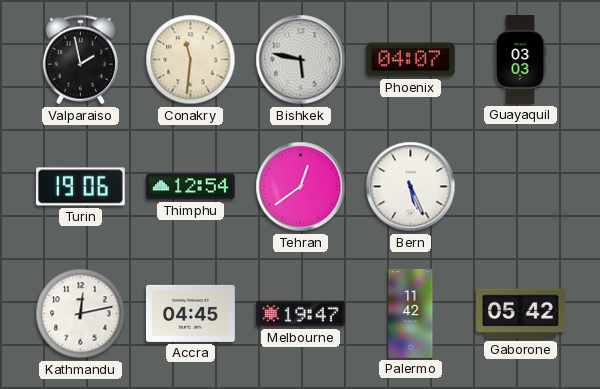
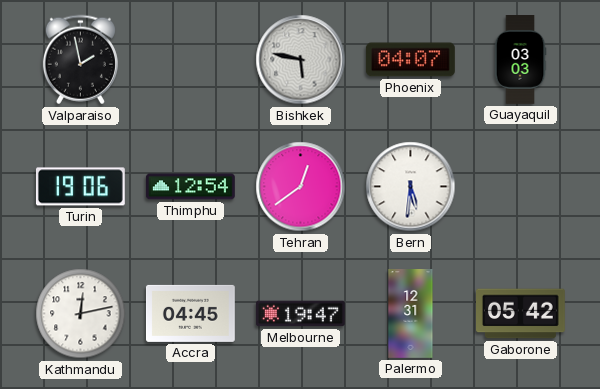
Conakry: 11:31 -> none
Bern: 5:26 -> 5:31
Palermo: 11:42 -> 12:31
